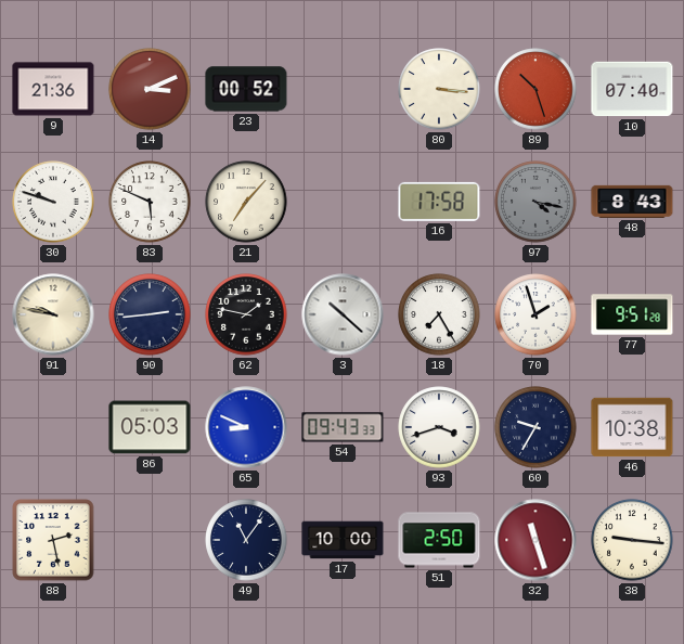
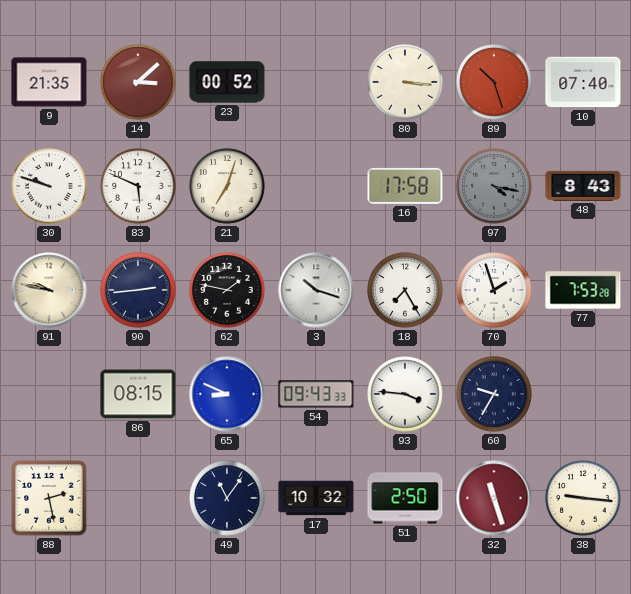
9: 21:36 -> 21:35
14: 3:11 -> 3:08
21: 7:07 -> 7:03
3: 10:22 -> 10:18
77: 9:51 -> 7:53
86: 05:03 -> 08:15
93: 3:42 -> 3:46
46: 10:38 -> none
17: 10:00 -> 10:32
